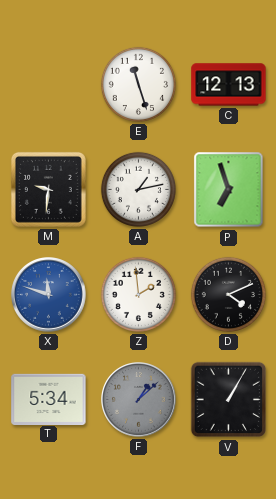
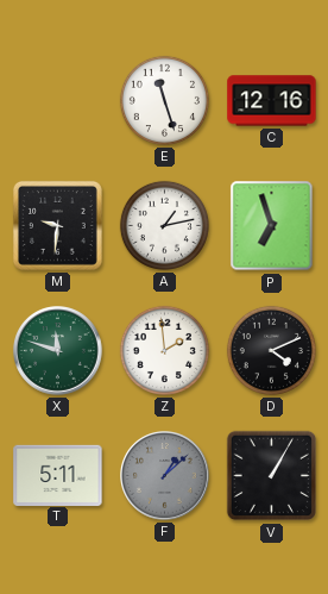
C: 12:13 -> 12:16
X dial: blue -> green
T: 5:34 -> 5:11
